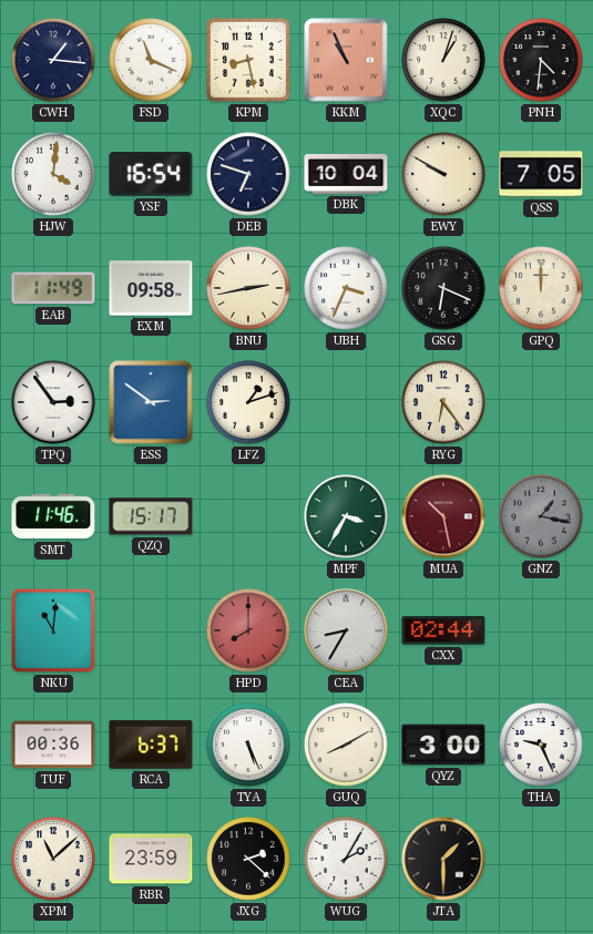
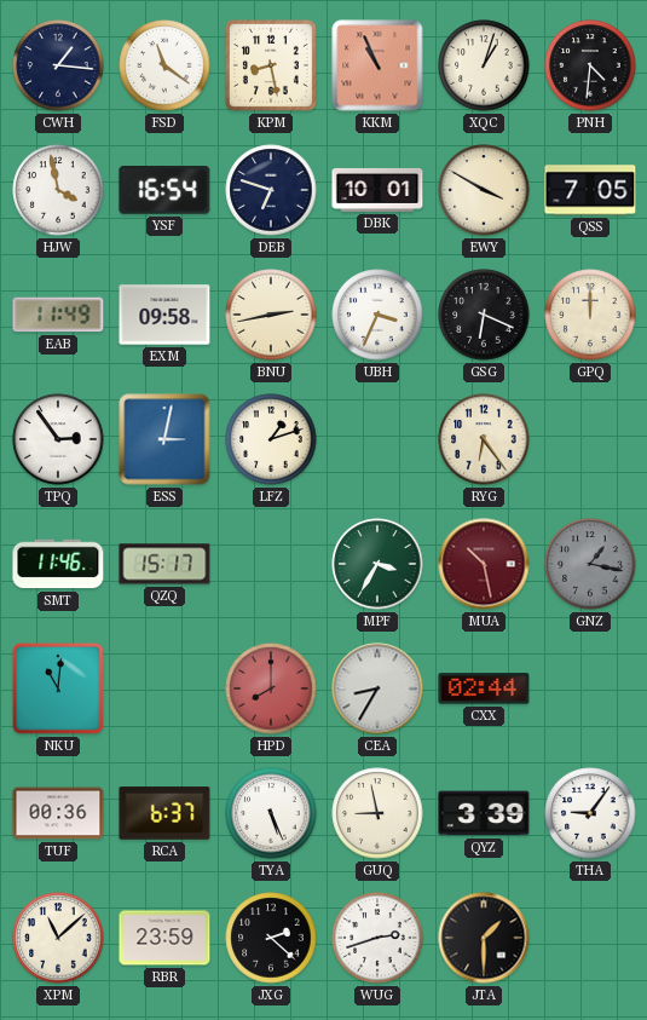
FSD: 11:19 -> 11:21
HJW: 4:01 -> 3:58
DBK: 10:04 -> 10:01
EWY: 9:50 -> 3:50
ESS: 2:51 -> 3:02
GUQ: 8:10 -> 8:58
QYZ: 3:00 -> 3:39
THA: 9:26 -> 9:06
WUG: 2:05 -> 2:42
